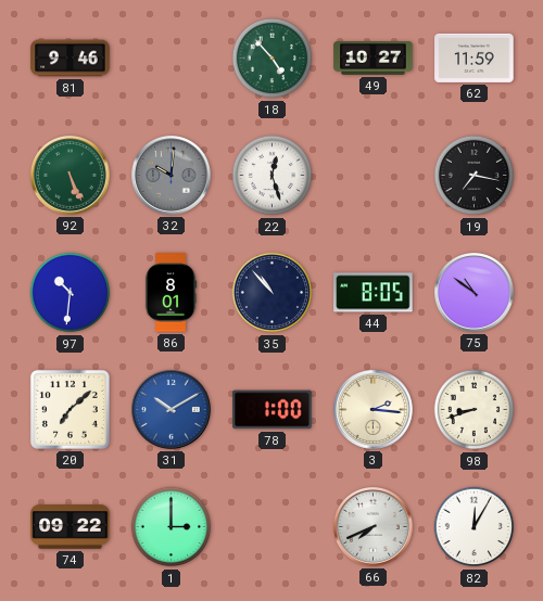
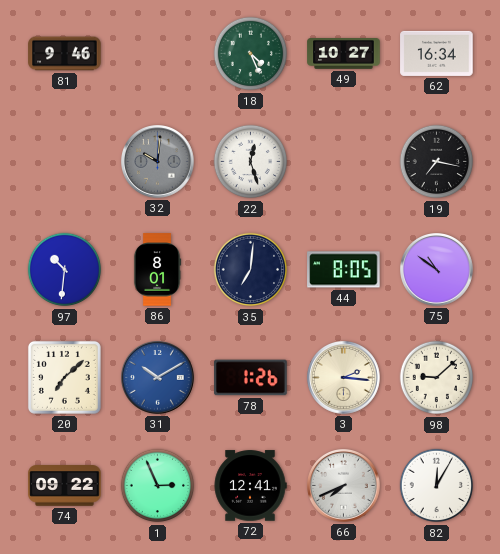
18: 4:53 -> 4:26
62: 11:59 -> 16:34
92: 5:26 -> none
35: 10:53 -> 7:01
78: 1:00 -> 1:26
98: 8:42 -> 9:08
1: 3:00 -> 2:56
72: none -> 12:41
